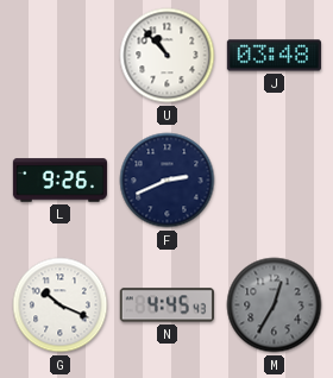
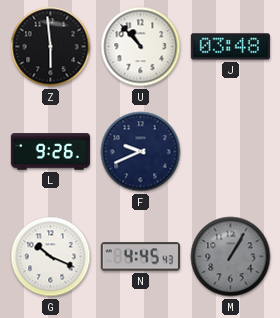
Z: none -> 5:59
F: 2:41 -> 9:41
M: 12:35 -> 1:05
